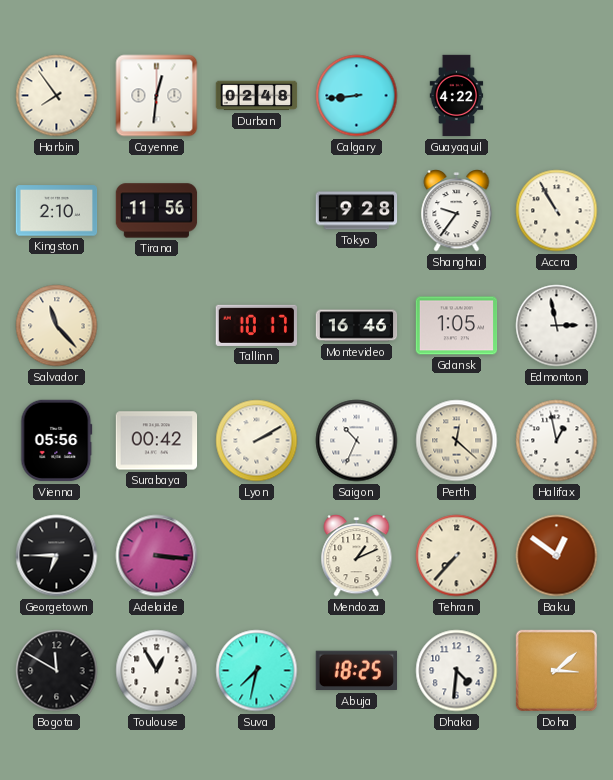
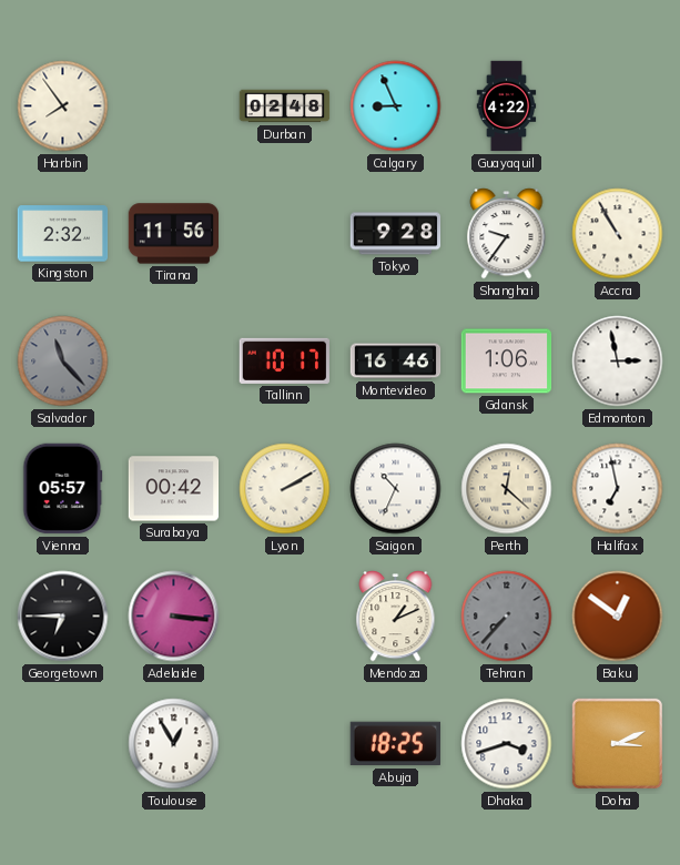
Cayenne: 12:31 -> none
Calgary: 8:44 -> 8:56
Kingston: 2:10 -> 2:32
Salvador dial: cream -> grey
Gdansk: 1:05 -> 1:06
Vienna: 05:56 -> 05:57
Halifax: 12:58 -> 6:58
Tehran dial: cream -> grey
Bogota: 11:50 -> none
Suva: 7:32 -> none
Dhaka: 4:31 -> 3:42
Doha: 3:08 -> 3:11
